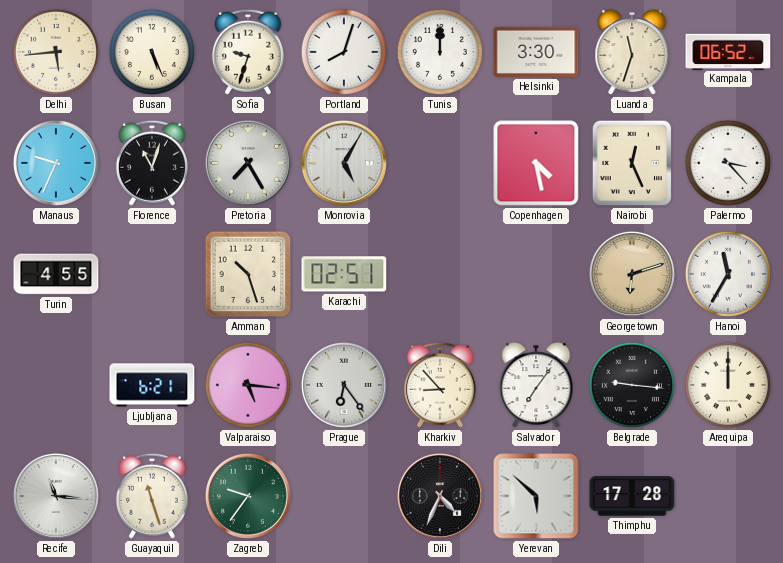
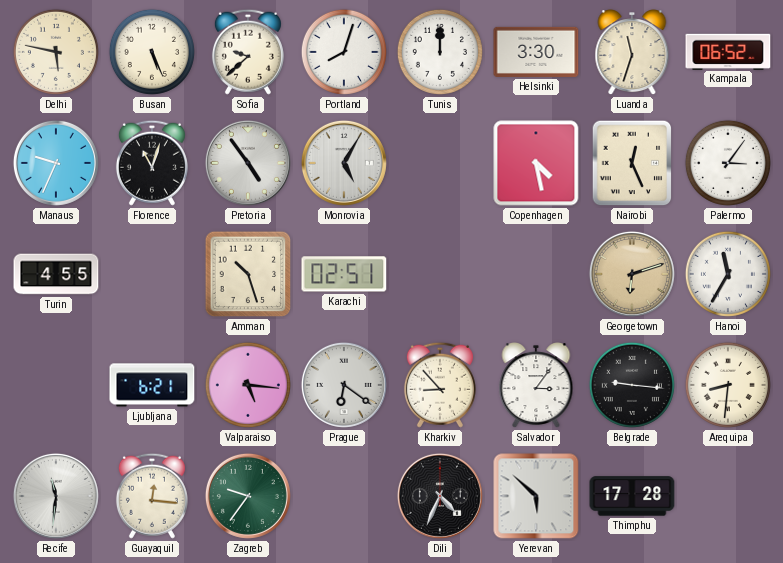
Delhi: 5:44 -> 5:47
Sofia: 9:33 -> 9:38
Pretoria: 7:25 -> 4:54
Palermo: 3:23 -> 3:06
Prague: 6:24 -> 6:21
Salvador: 7:06 -> 3:06
Arequipa: 12:00 -> 8:31
Recife: 11:16 -> 11:31
Guayaquil: 11:27 -> 12:16
